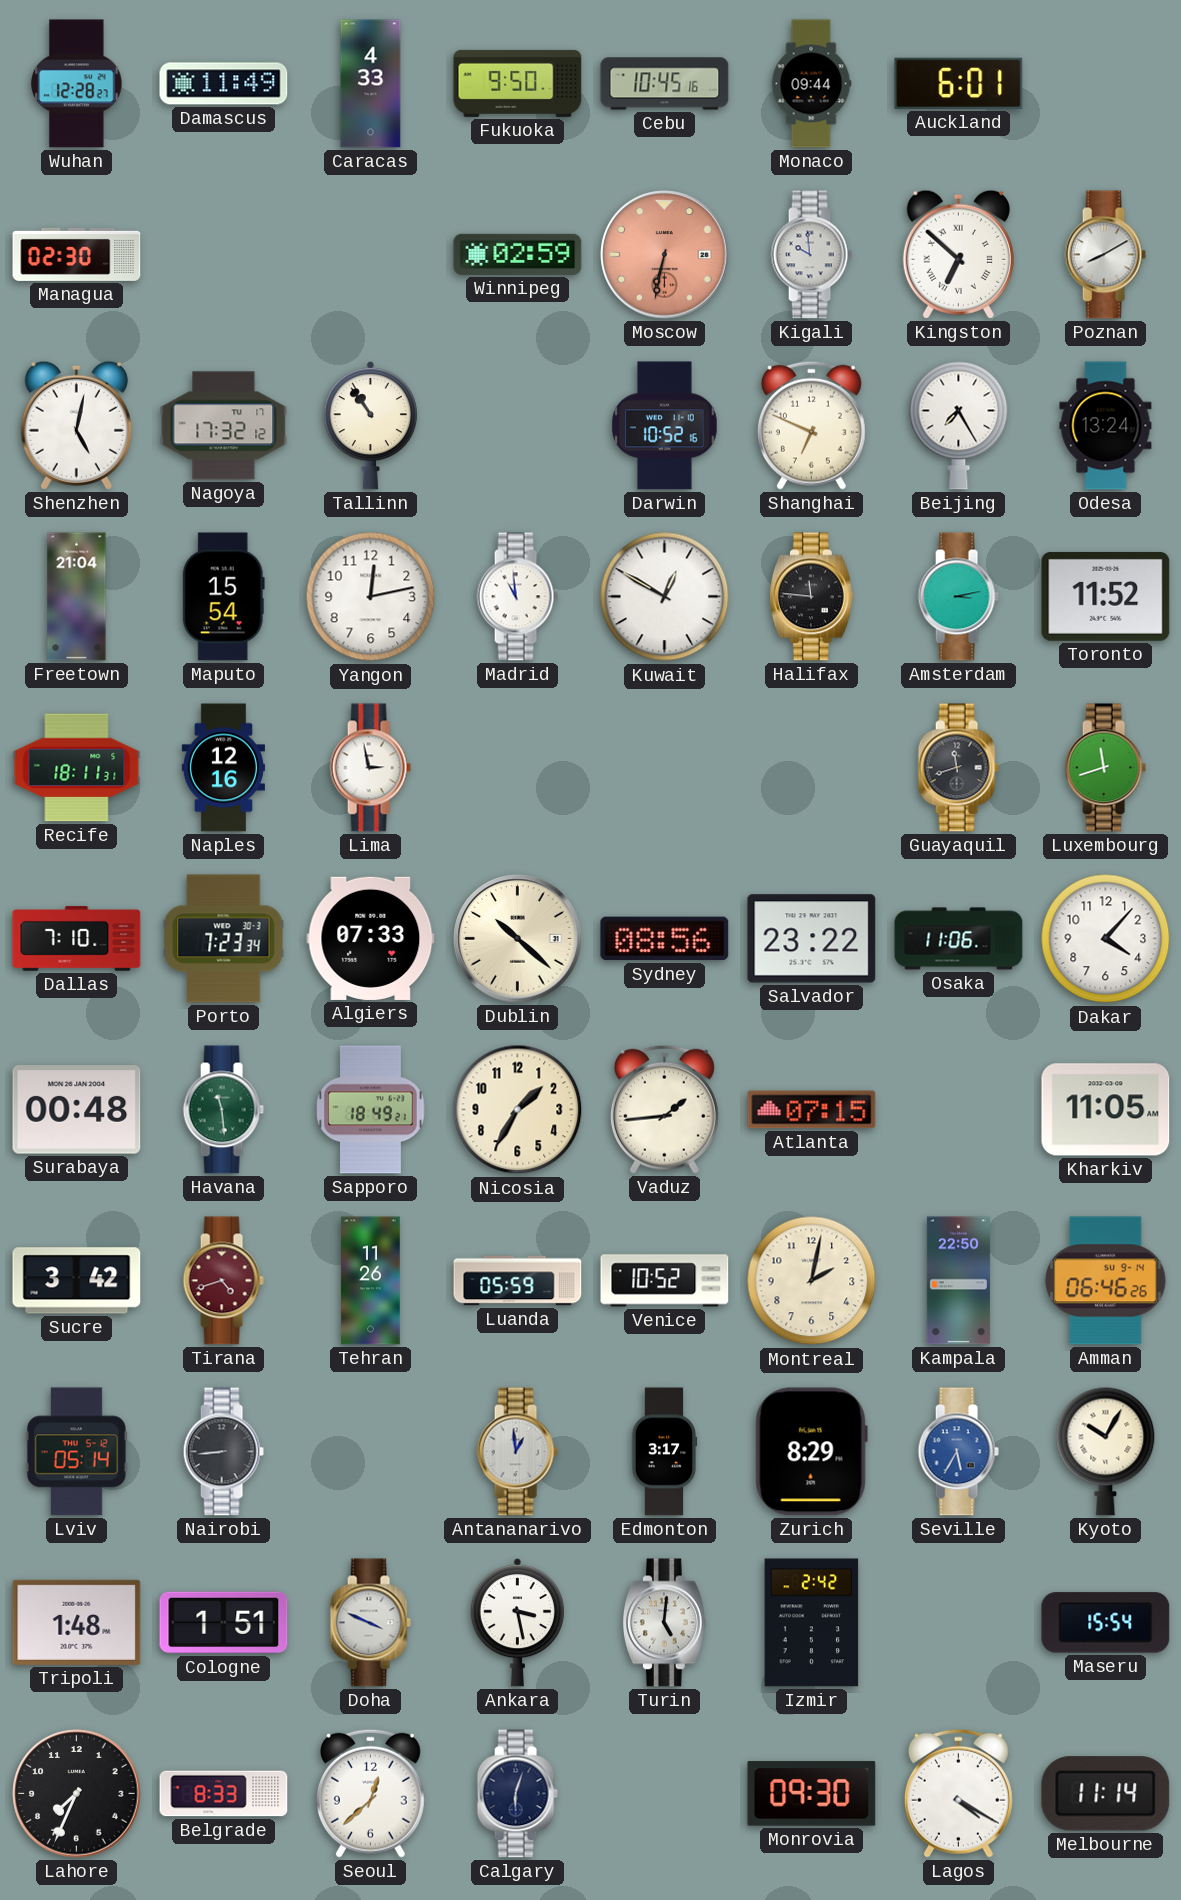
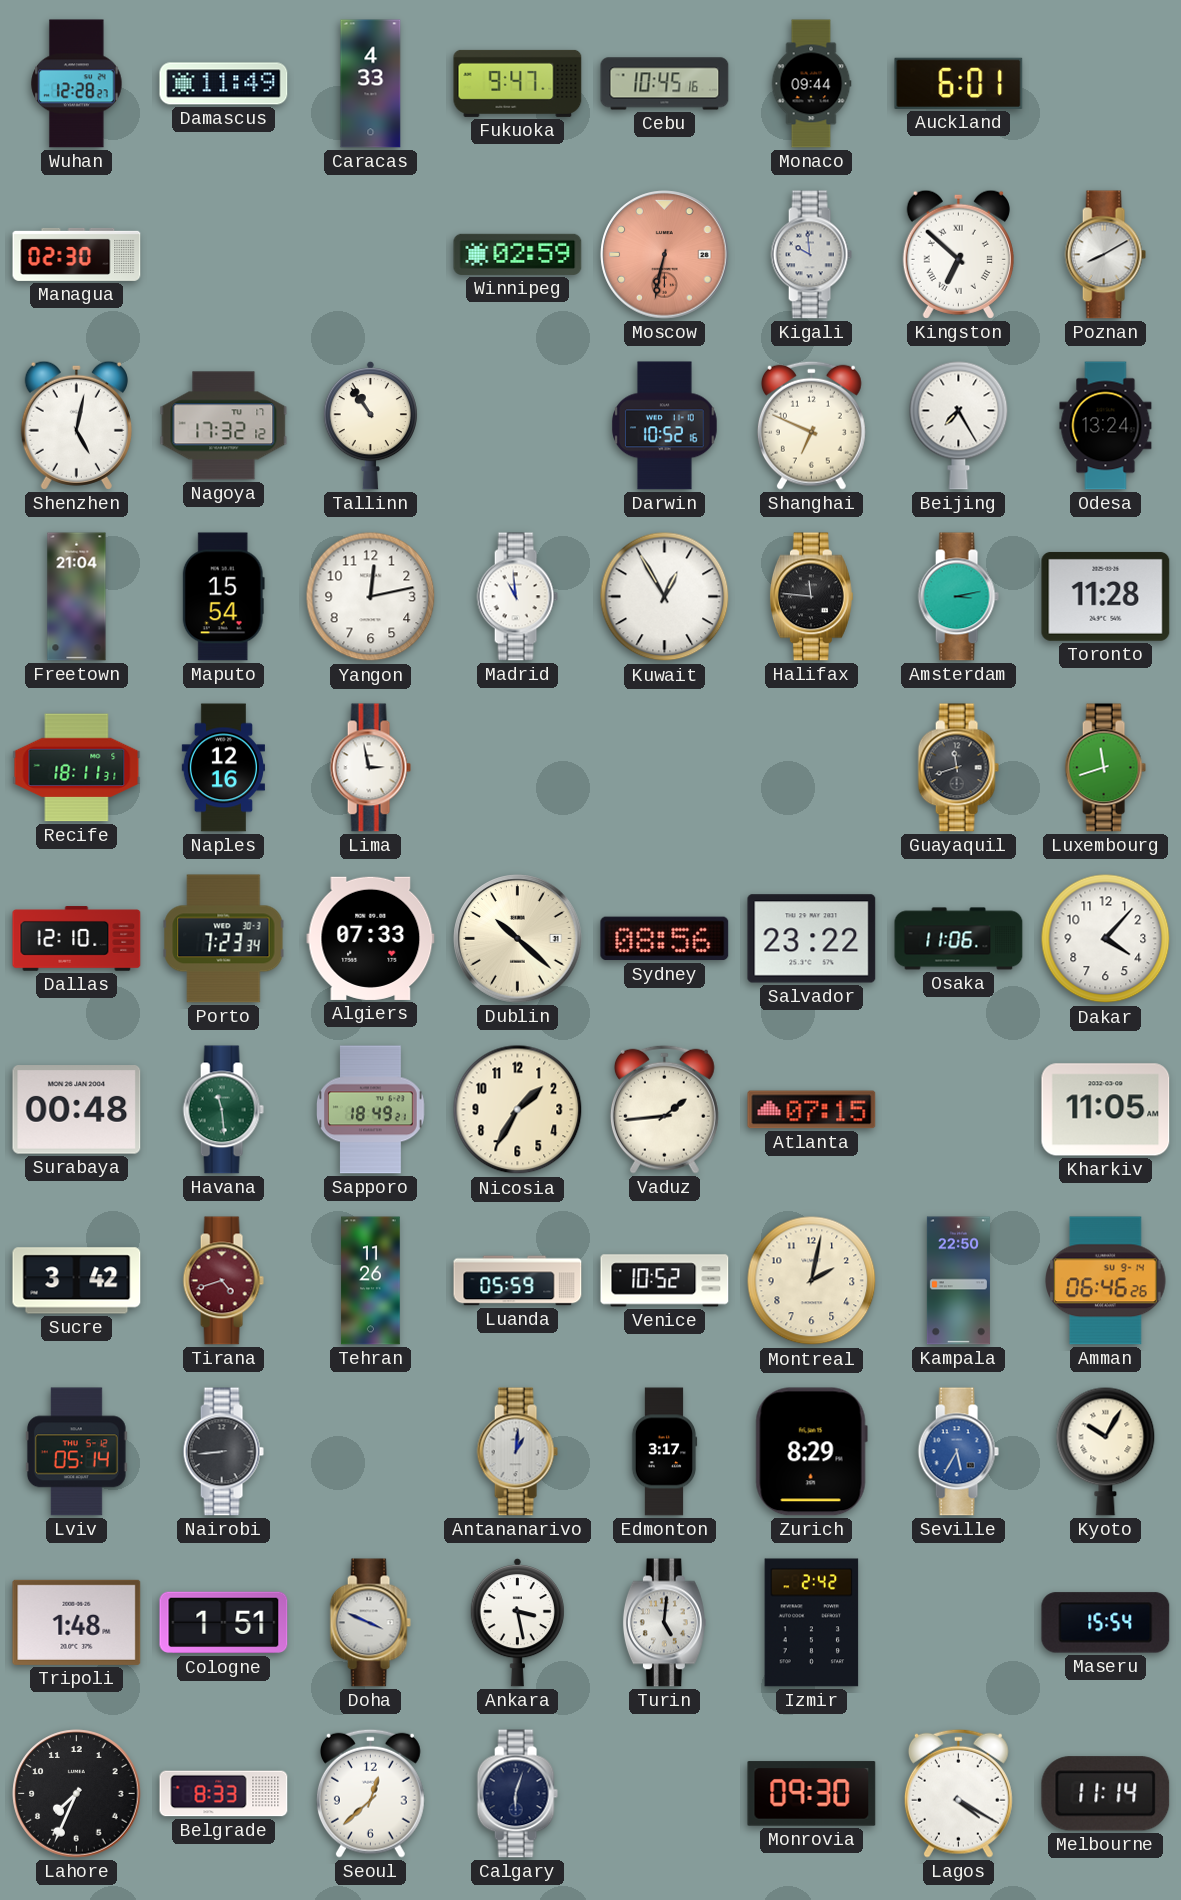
Fukuoka: 9:50 -> 9:47
Kuwait: 12:50 -> 12:55
Toronto: 11:52 -> 11:28
Dallas: 7:10 -> 12:10
Antananarivo: 12:59 -> 1:01
